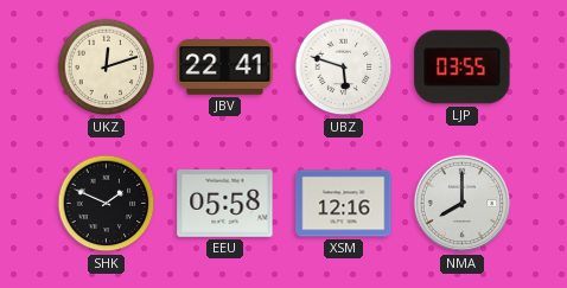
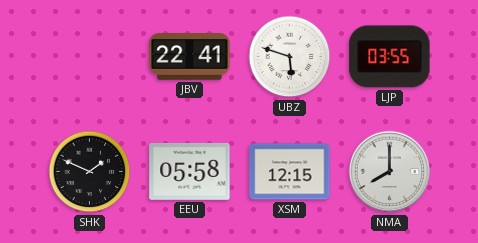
UKZ: 12:12 -> none
XSM: 12:16 -> 12:15
